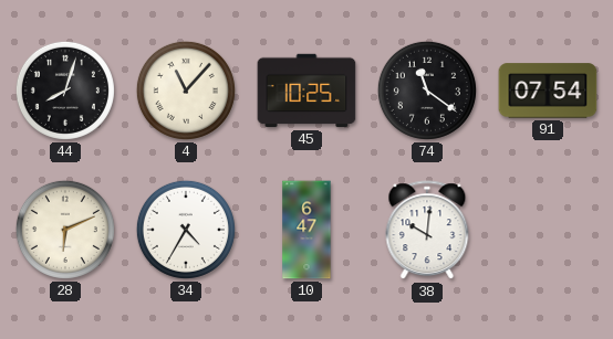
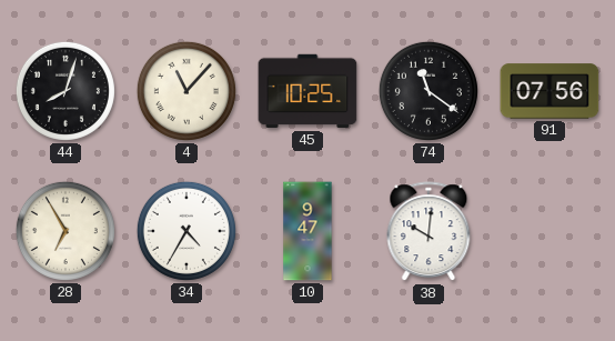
91: 07:54 -> 07:56
28: 6:11 -> 6:55
10: 6:47 -> 9:47
